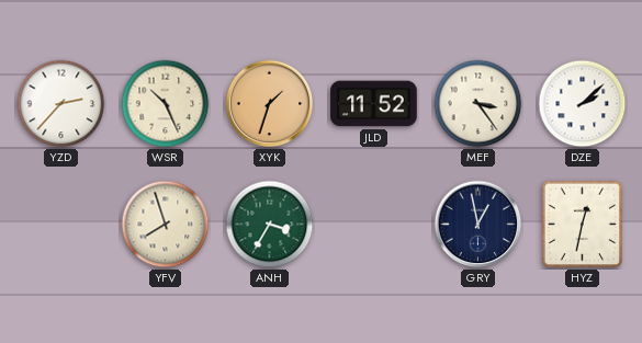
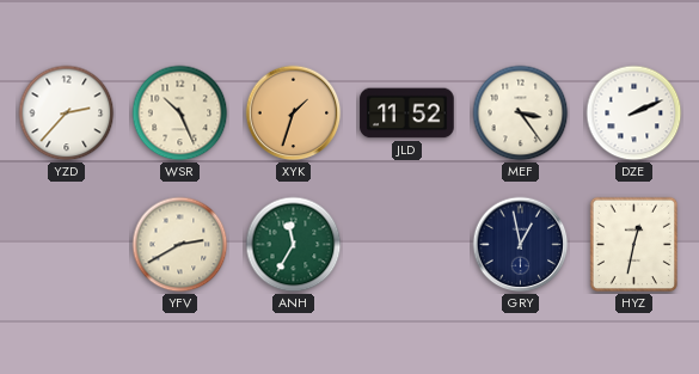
DZE: 2:08 -> 2:11
YFV: 7:57 -> 2:40
ANH: 3:35 -> 11:35
